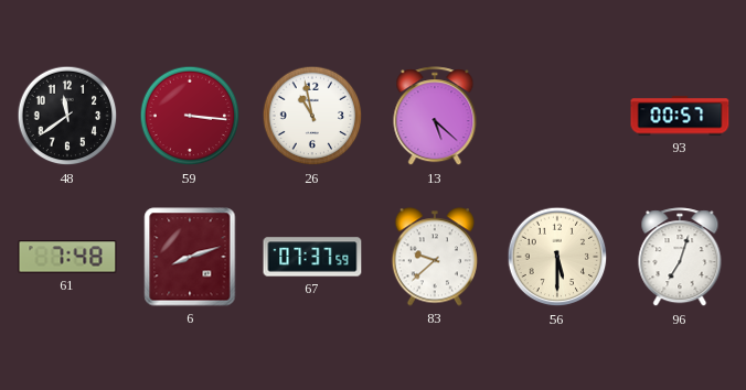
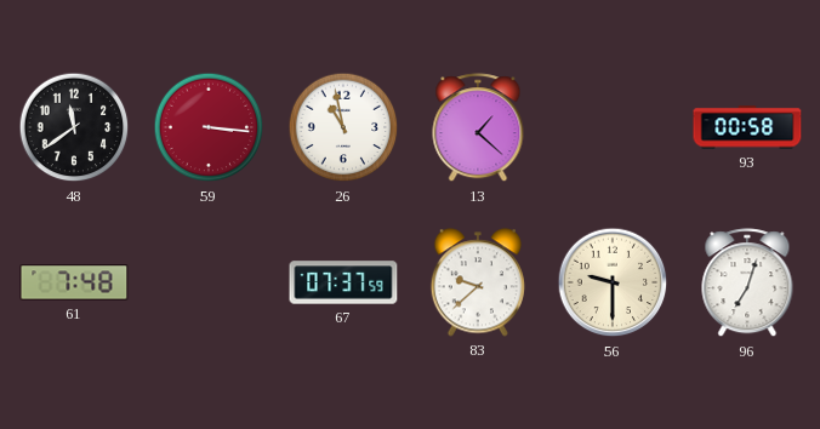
13: 5:22 -> 1:22
93: 00:57 -> 00:58
6: 8:12 -> none
56: 5:30 -> 9:30
